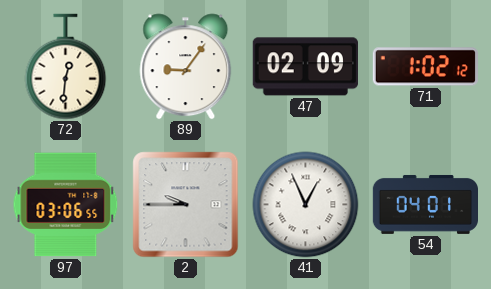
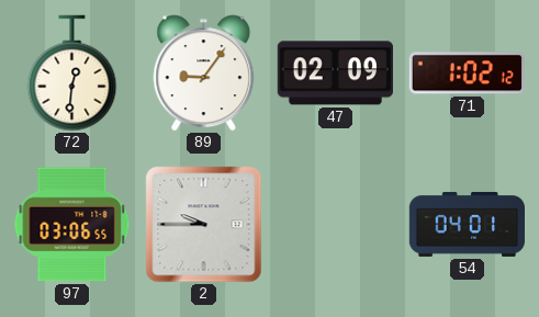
41: 12:56 -> none
